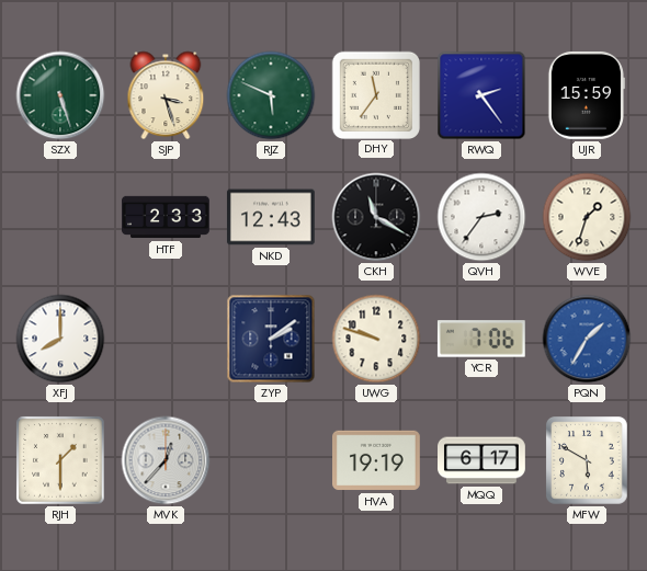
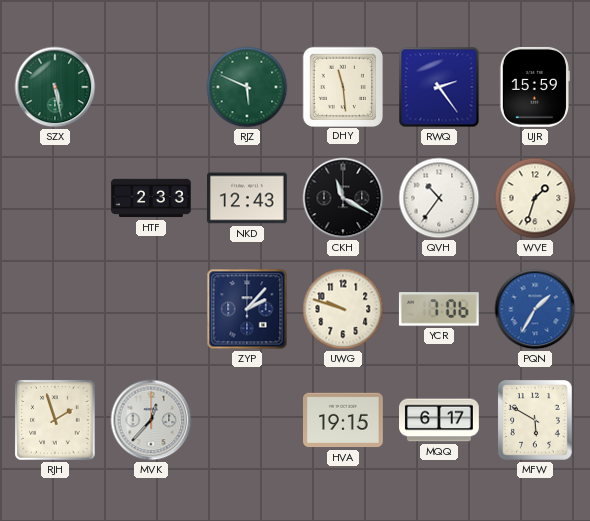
SZX: 5:27 -> 5:28
SJP: 3:27 -> none
DHY: 11:36 -> 11:29
QVH: 2:36 -> 10:36
XFJ: 8:00 -> none
ZYP: 2:09 -> 2:07
RJH: 1:30 -> 1:57
HVA: 19:19 -> 19:15
